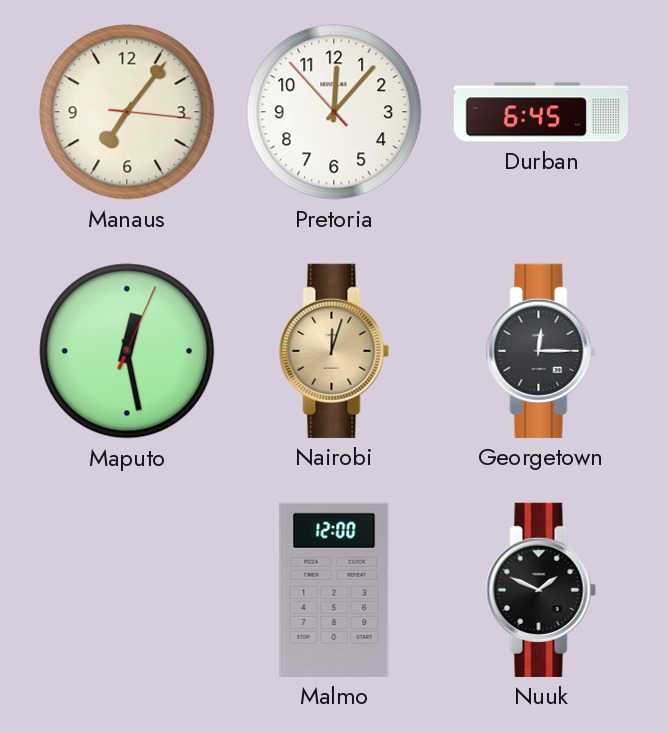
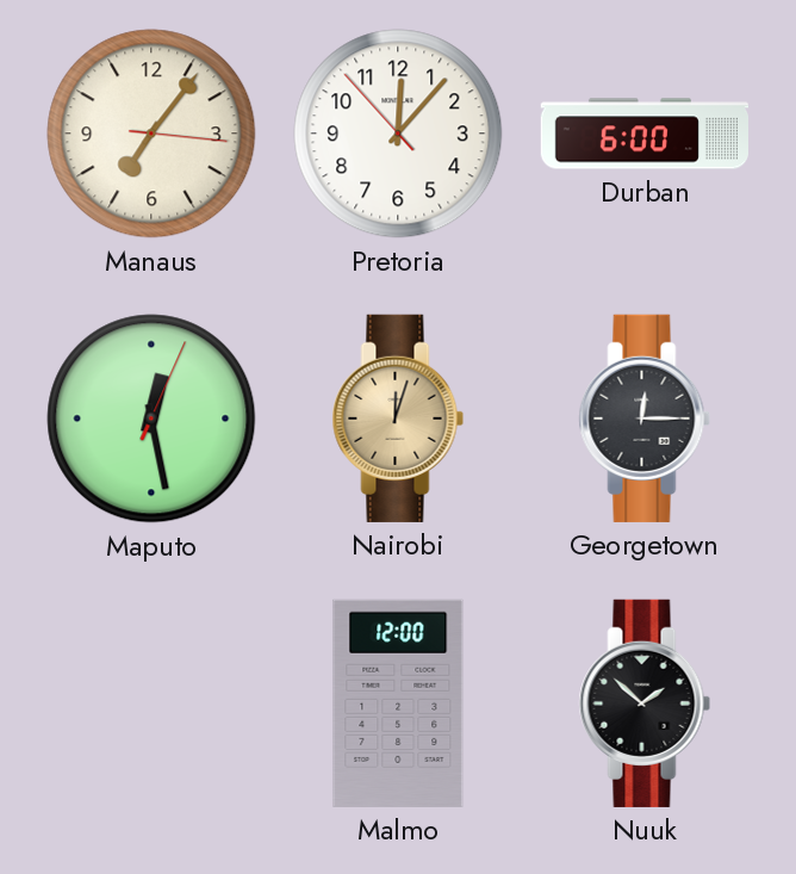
Durban: 6:45 -> 6:00
Nuuk: 1:49 -> 1:52
